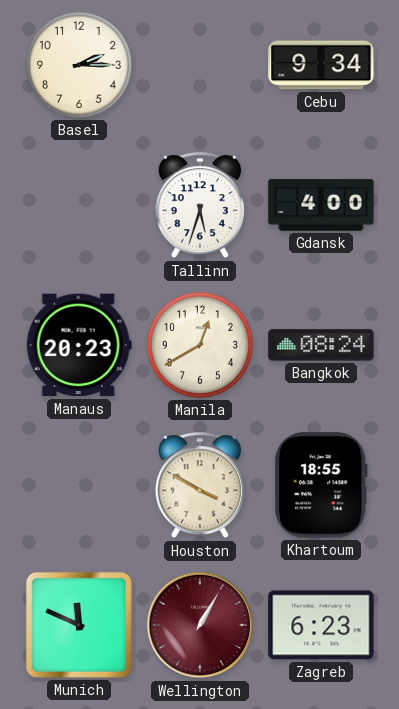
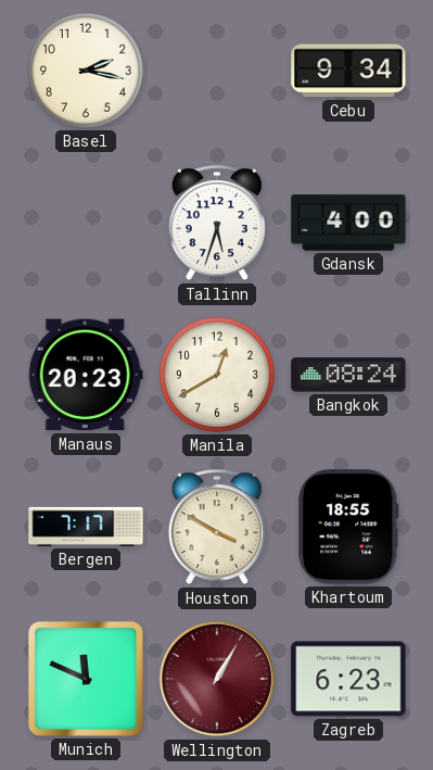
Basel: 2:15 -> 2:17
Bergen: none -> 7:17
